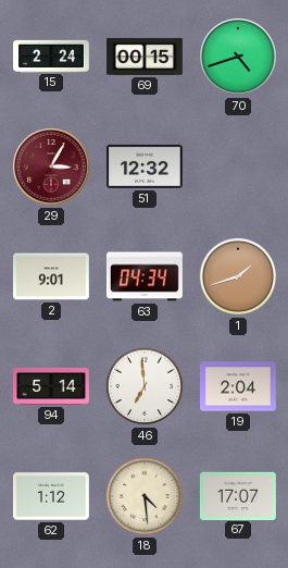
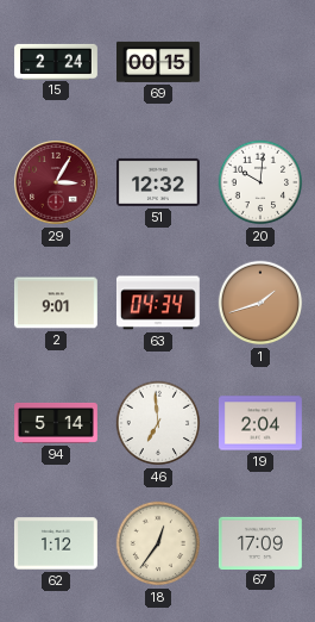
70: 4:42 -> none
20: none -> 10:01
18: 4:29 -> 12:36
67: 17:07 -> 17:09
